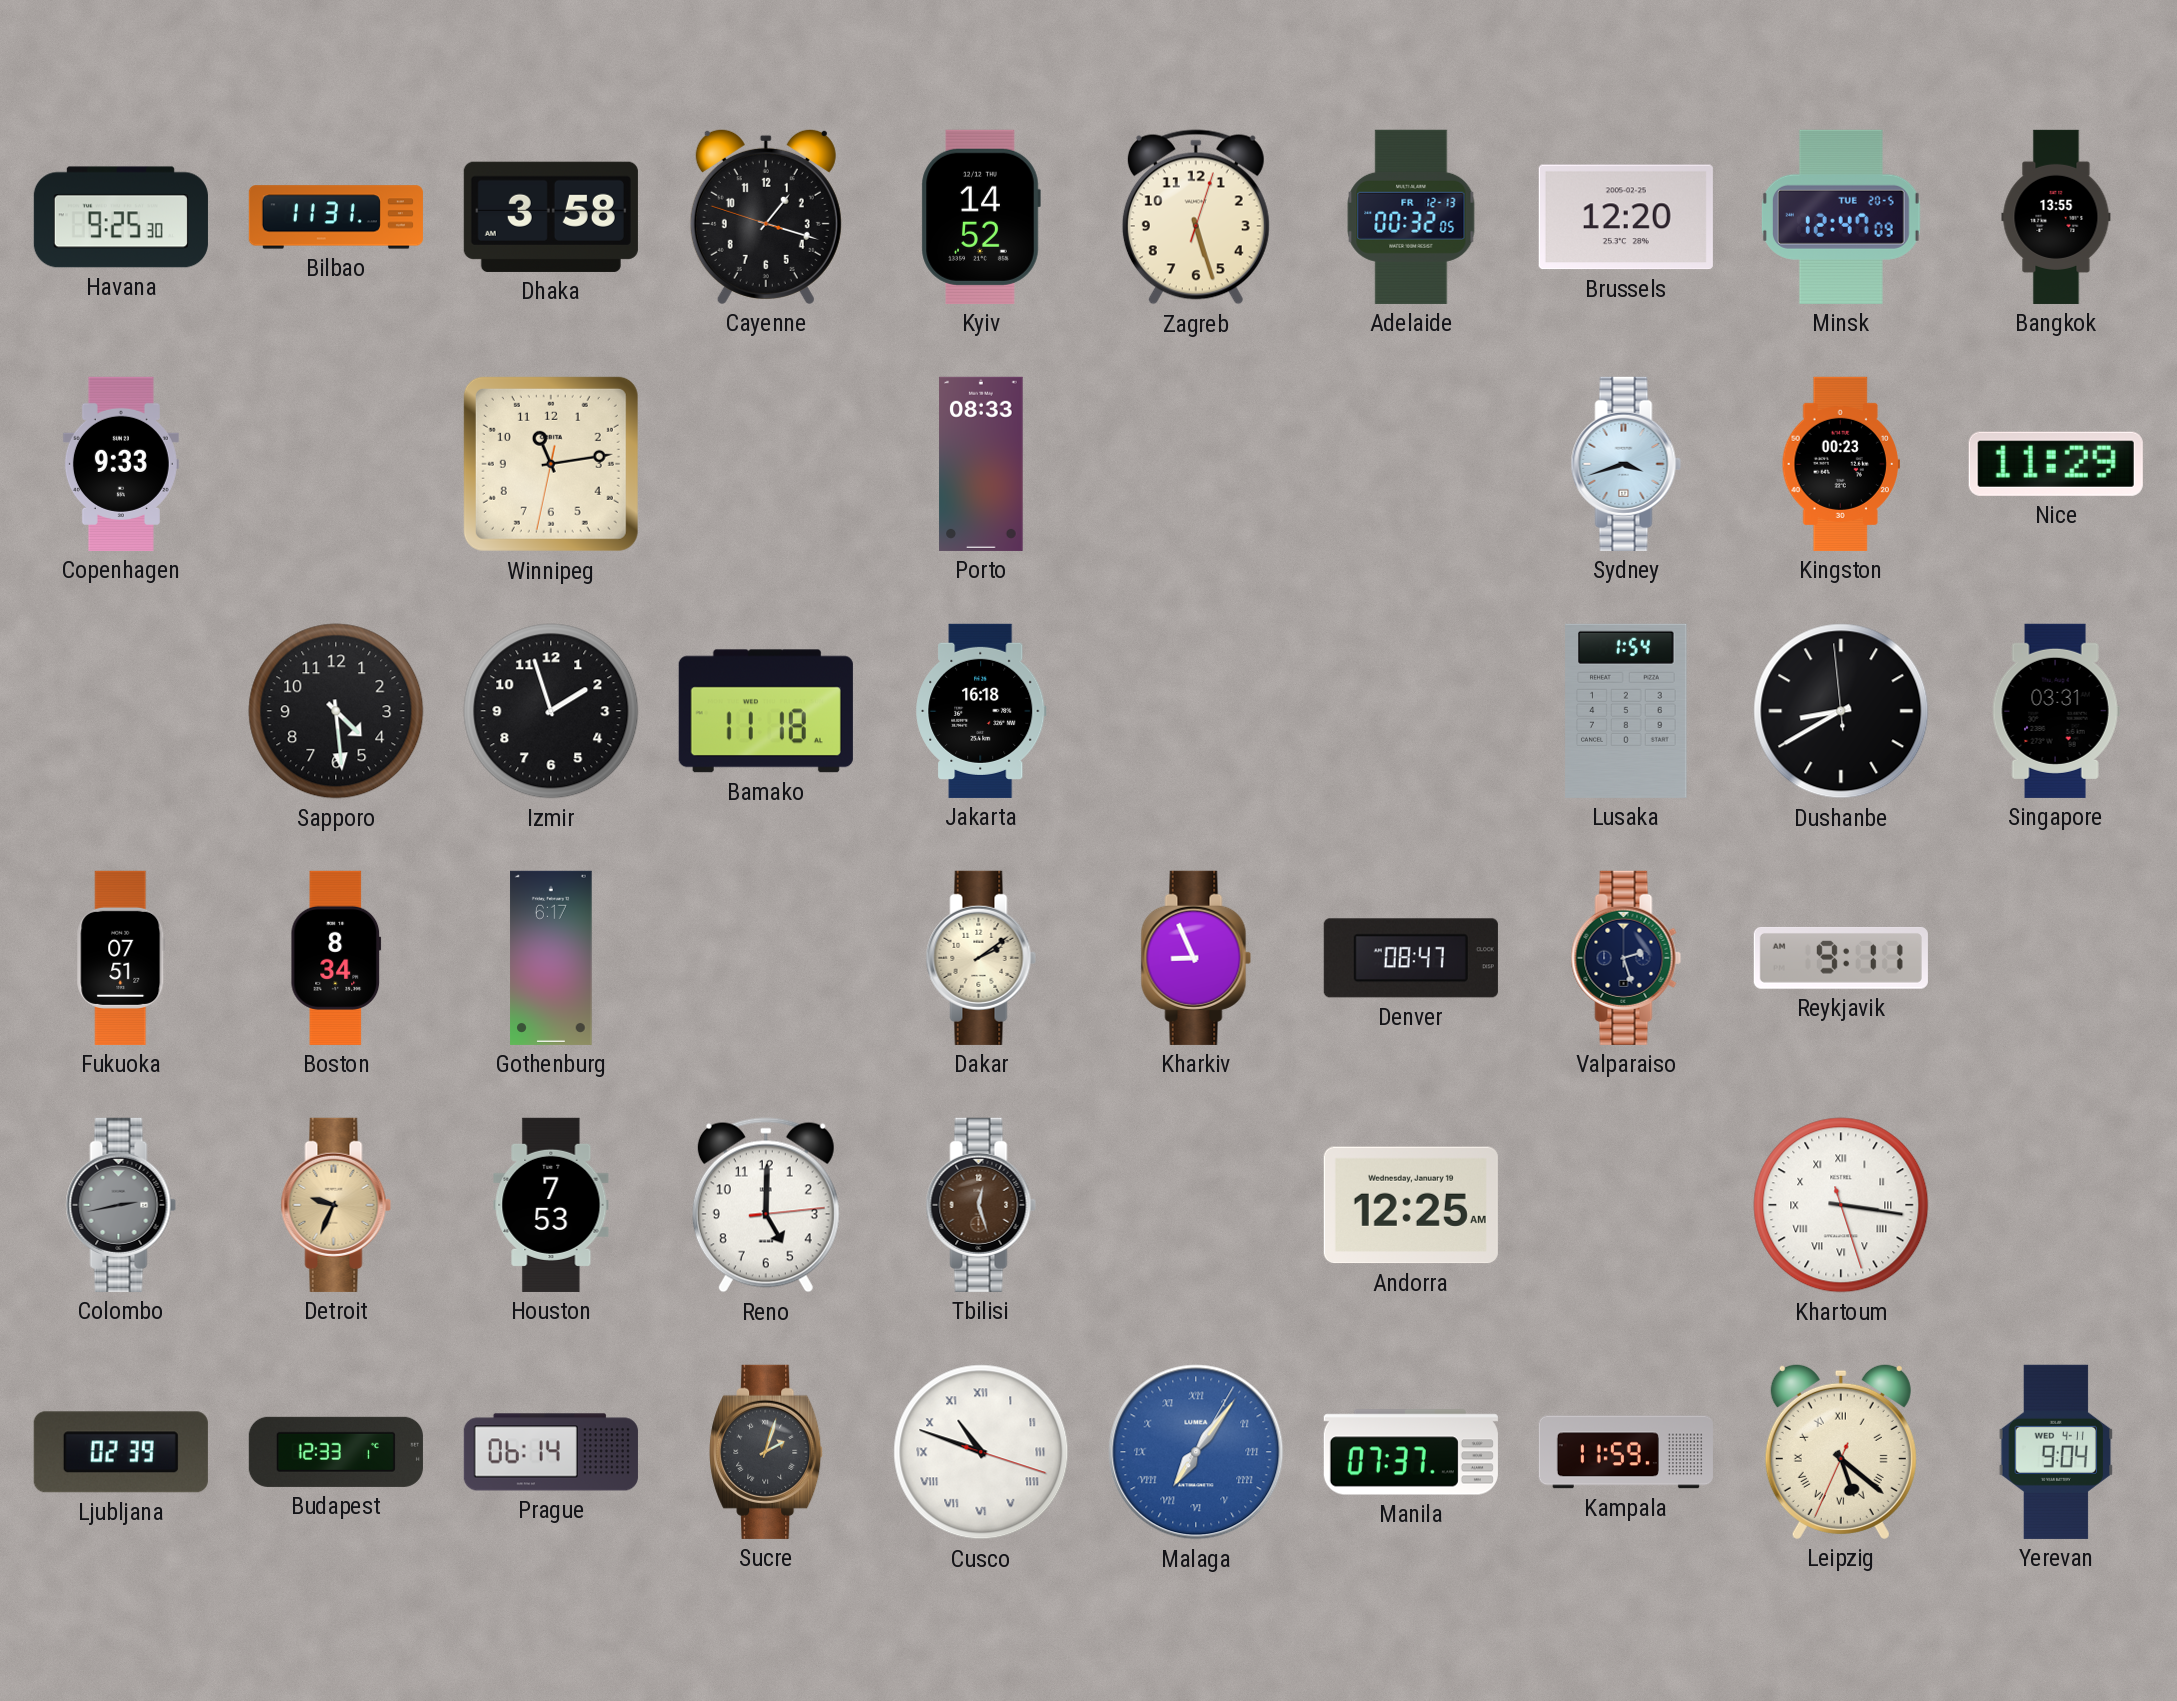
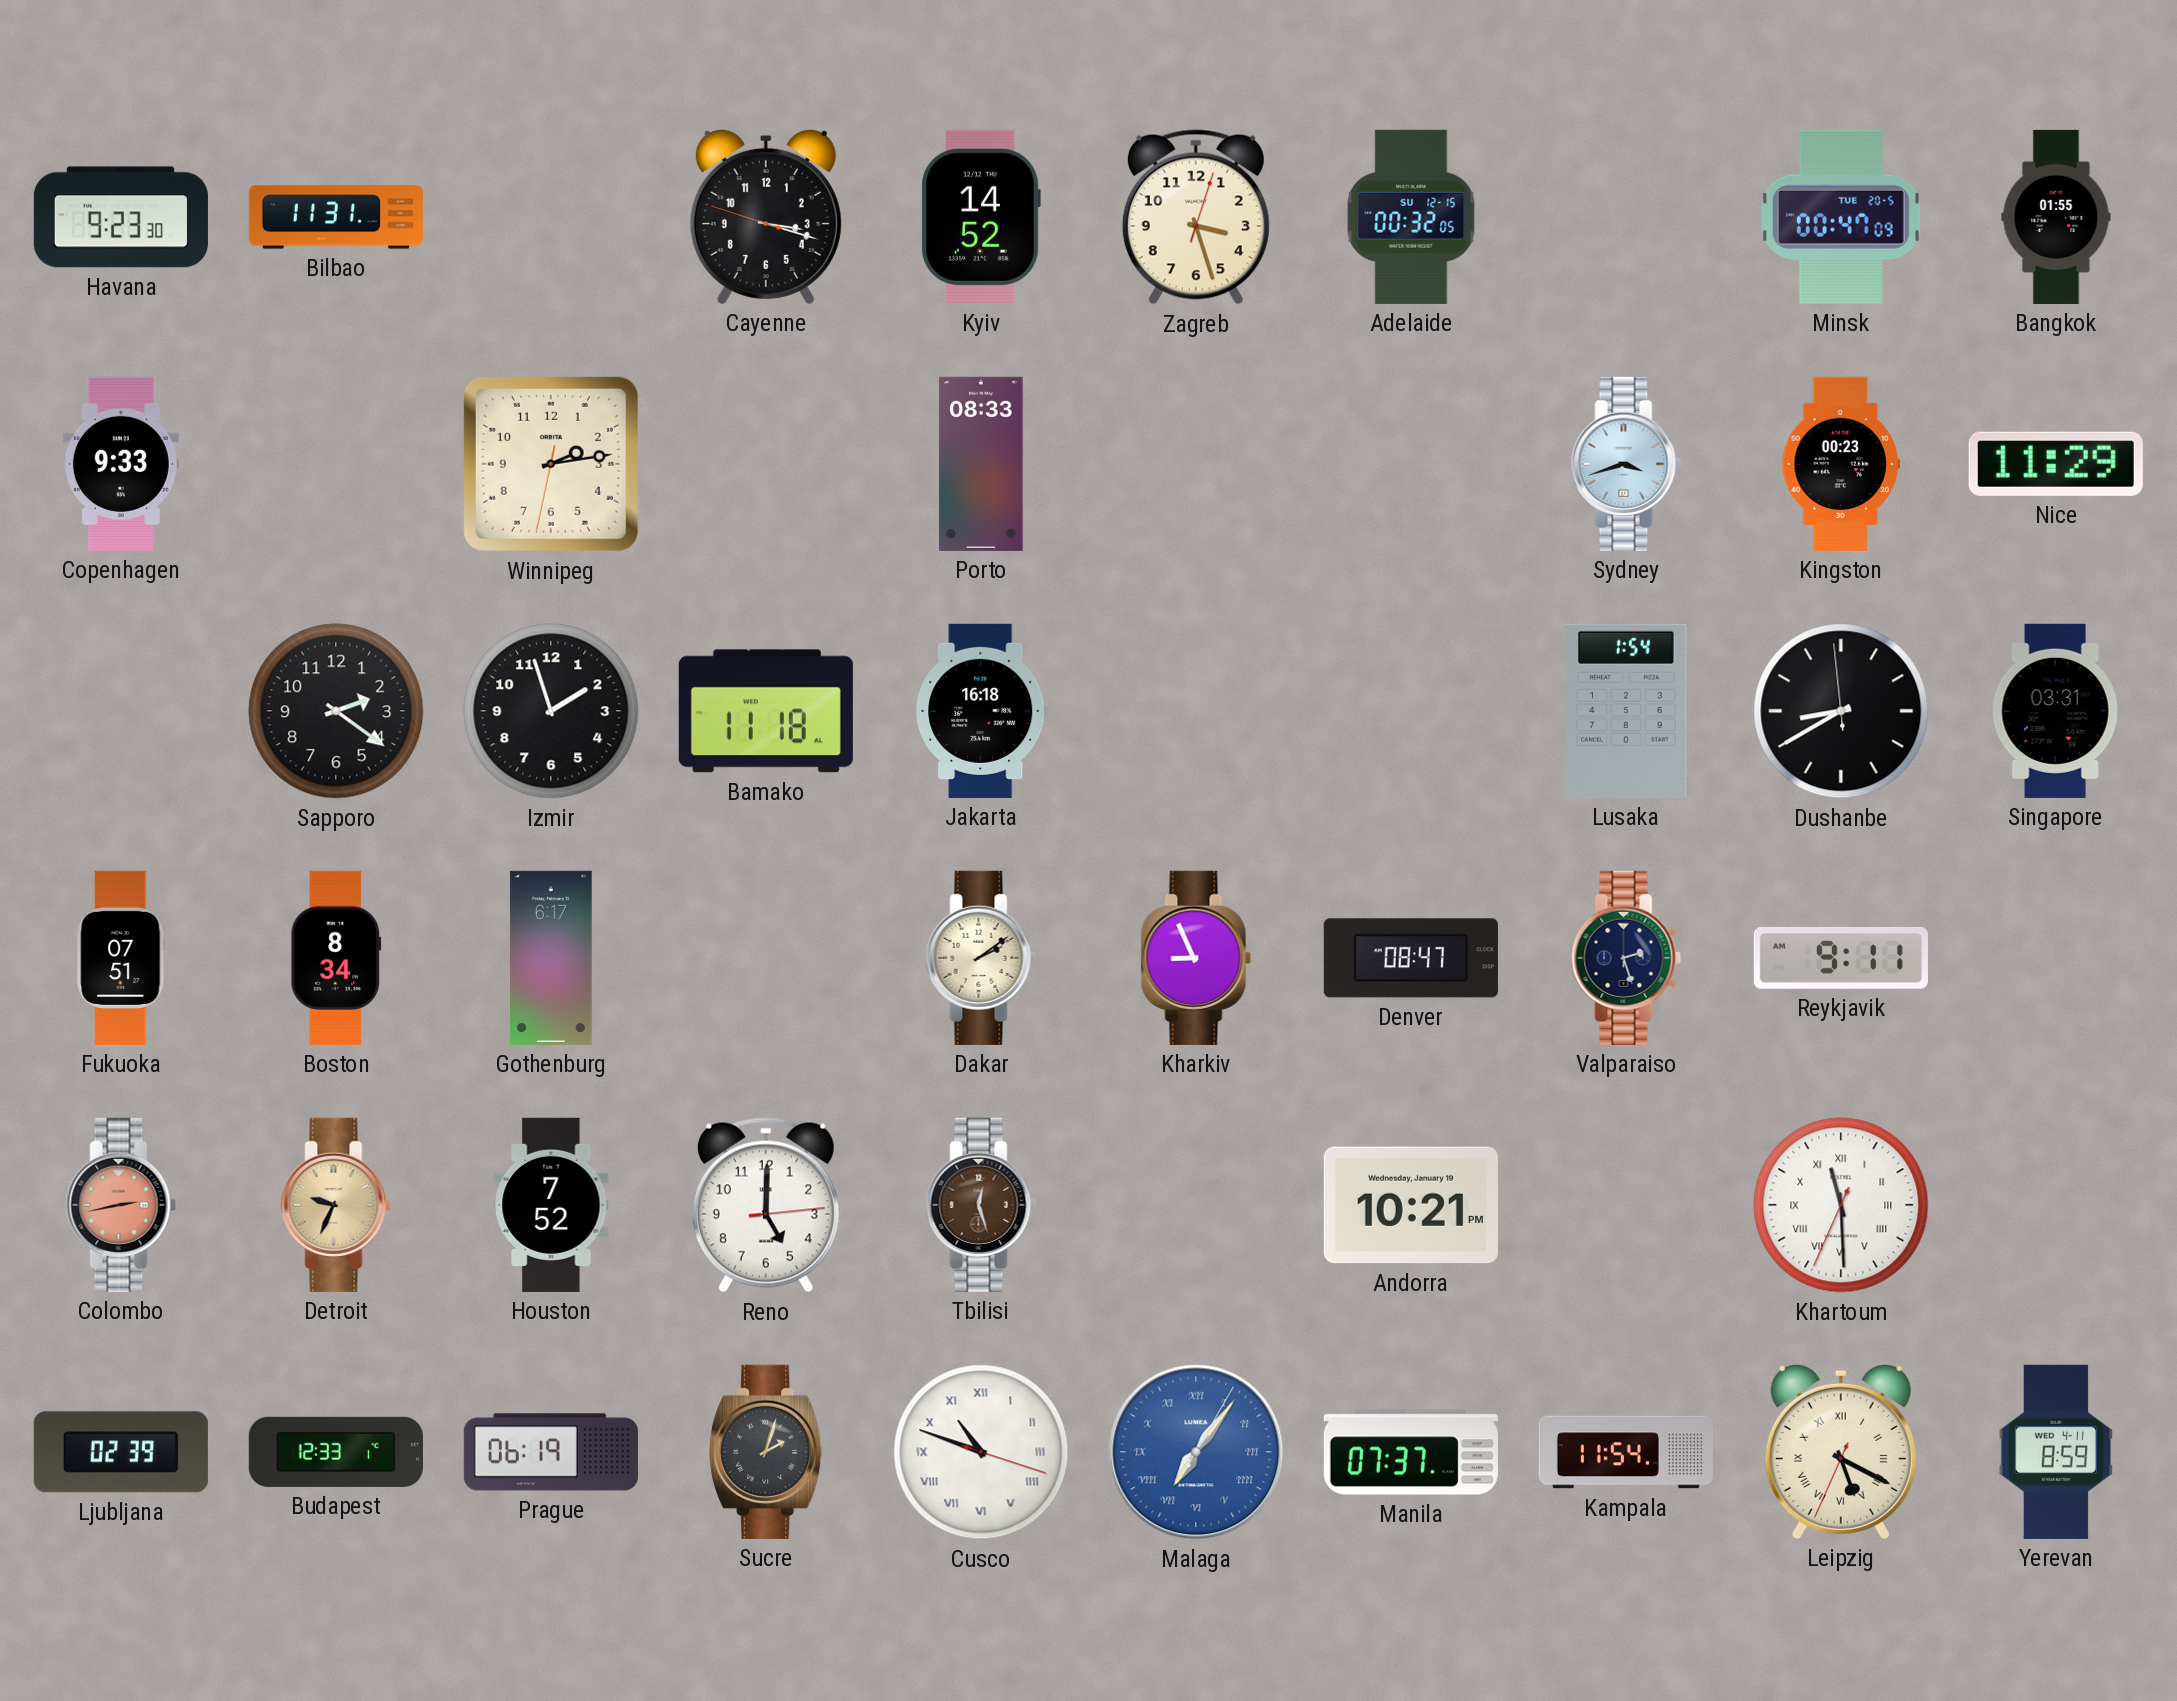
Havana: 9:25 -> 9:23
Dhaka: 3:58 -> none
Cayenne: 1:17 -> 3:17
Zagreb: 5:27 -> 3:27
Adelaide date: FR 12-13 -> SU 12-15
Brussels: 12:20 -> none
Minsk: 12:47 -> 00:47
Bangkok: 13:55 -> 01:55
Winnipeg: 11:13 -> 2:13
Sapporo: 4:29 -> 2:21
Colombo dial: grey -> salmon
Houston: 7:53 -> 7:52
Andorra: 12:25 -> 10:21
Khartoum: 3:16 -> 11:29
Prague: 06:14 -> 06:19
Kampala: 11:59 -> 11:54
Leipzig: 5:21 -> 5:19
Yerevan: 9:04 -> 8:59
